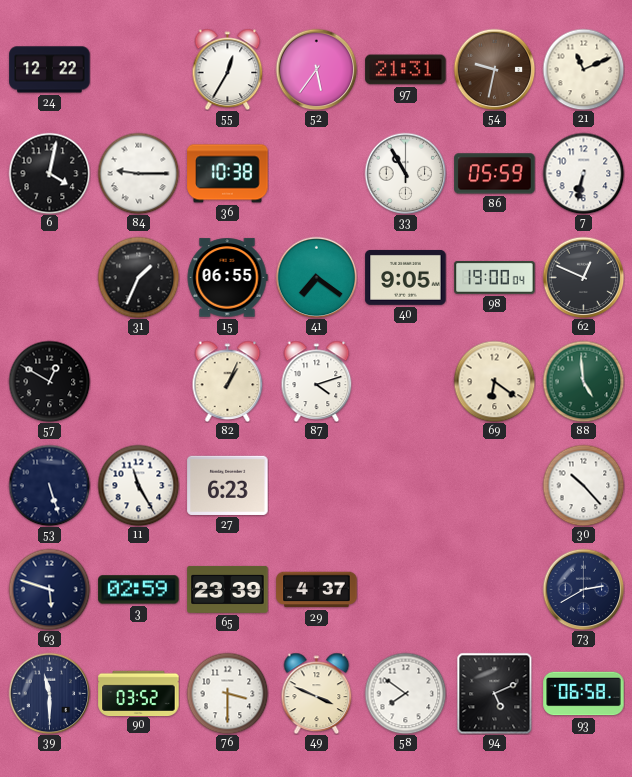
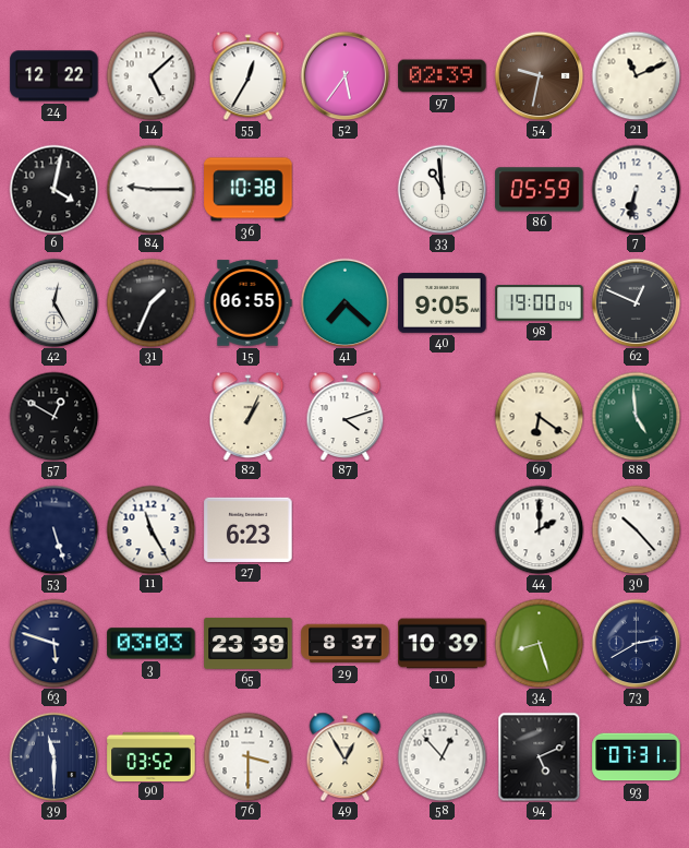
14: none -> 5:08
97: 21:31 -> 02:39
33: 10:55 -> 10:59
42: none -> 12:25
41: 7:21 -> 7:22
44: none -> 2:00
3: 02:59 -> 03:03
29: 4:37 -> 8:37
10: none -> 10:39
34: none -> 8:27
49: 3:49 -> 12:55
58: 7:51 -> 12:53
93: 06:58 -> 07:31
